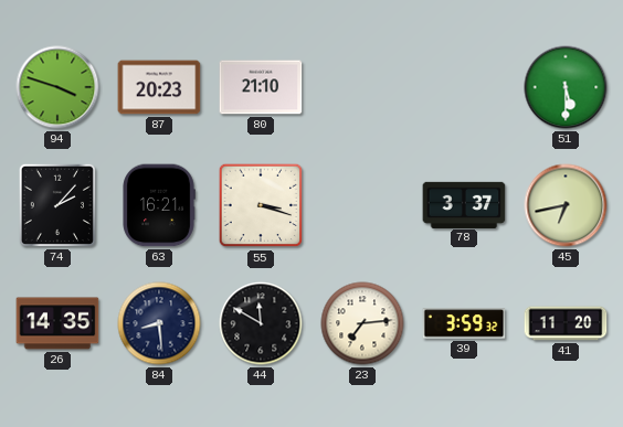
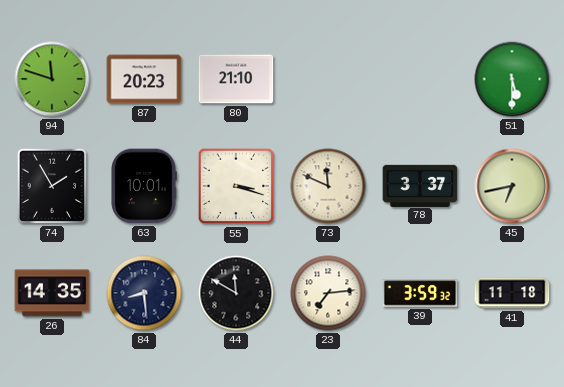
94: 3:48 -> 11:48
74: 2:07 -> 1:55
63: 16:21 -> 10:01
73: none -> 11:49
41: 11:20 -> 11:18
